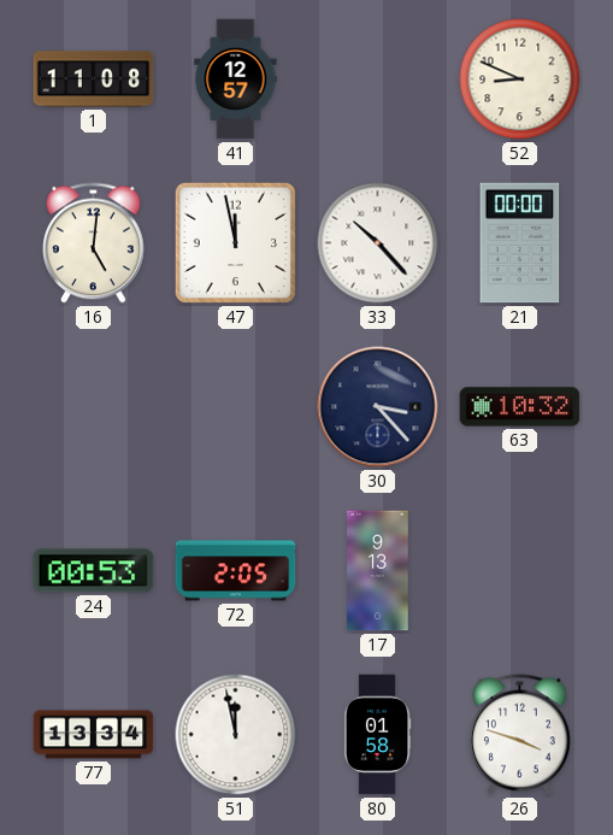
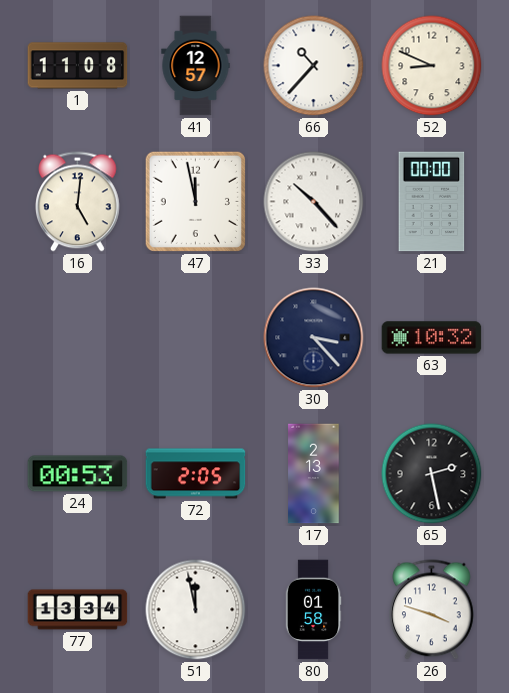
66: none -> 10:37
17: 9:13 -> 2:13
65: none -> 2:28
